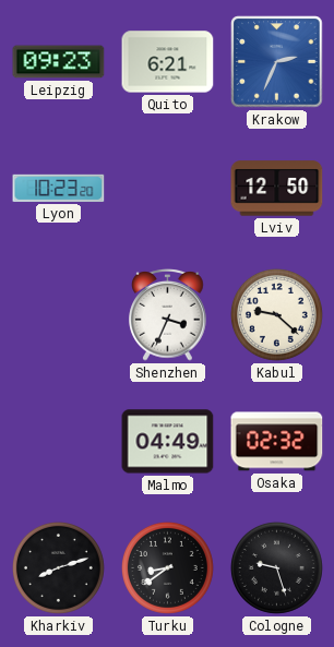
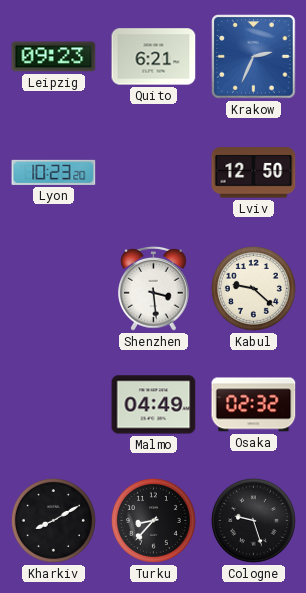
Shenzhen: 3:34 -> 3:29
Kharkiv: 8:12 -> 8:10
Turku: 8:39 -> 8:37
